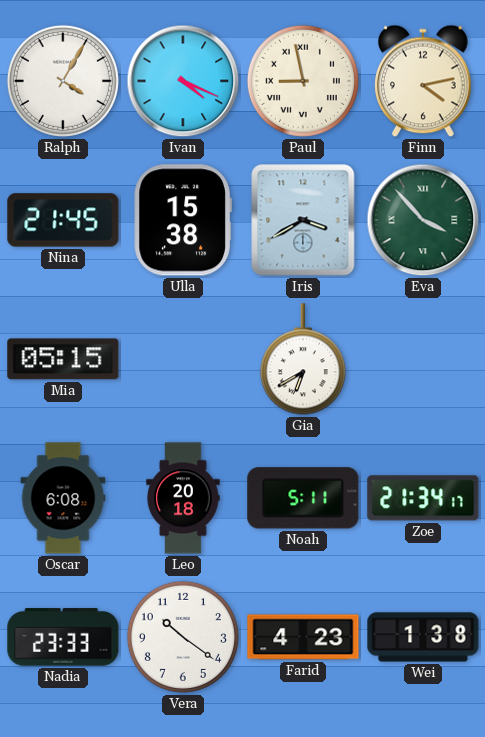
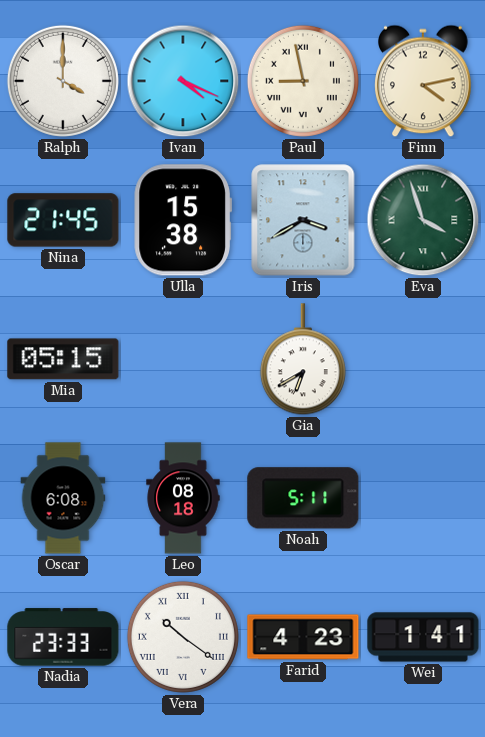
Ralph: 4:05 -> 4:00
Eva: 3:53 -> 3:57
Leo: 20:18 -> 08:18
Zoe: 21:34 -> none
Vera numerals: Arabic -> Roman
Wei: 1:38 -> 1:41
